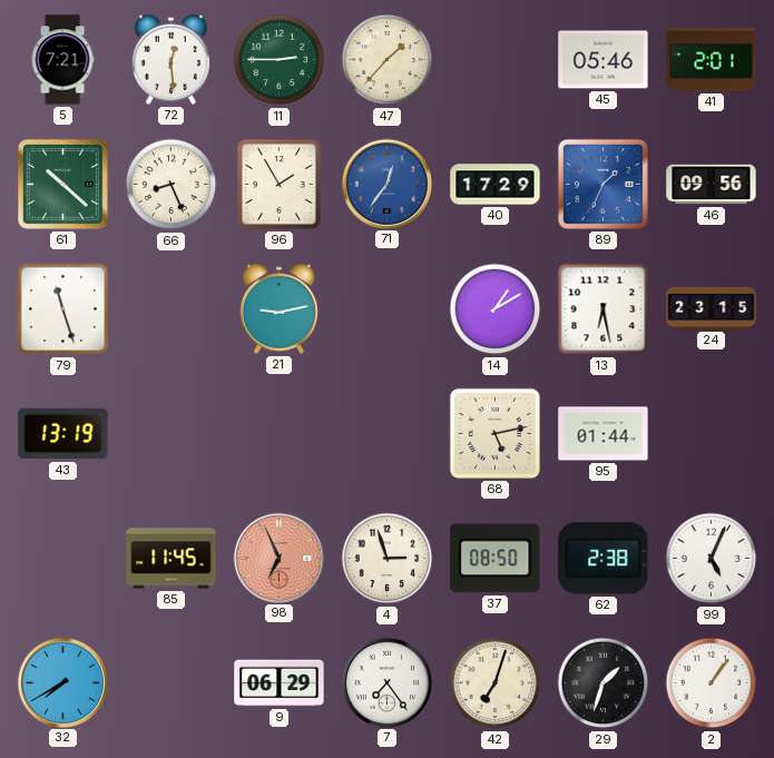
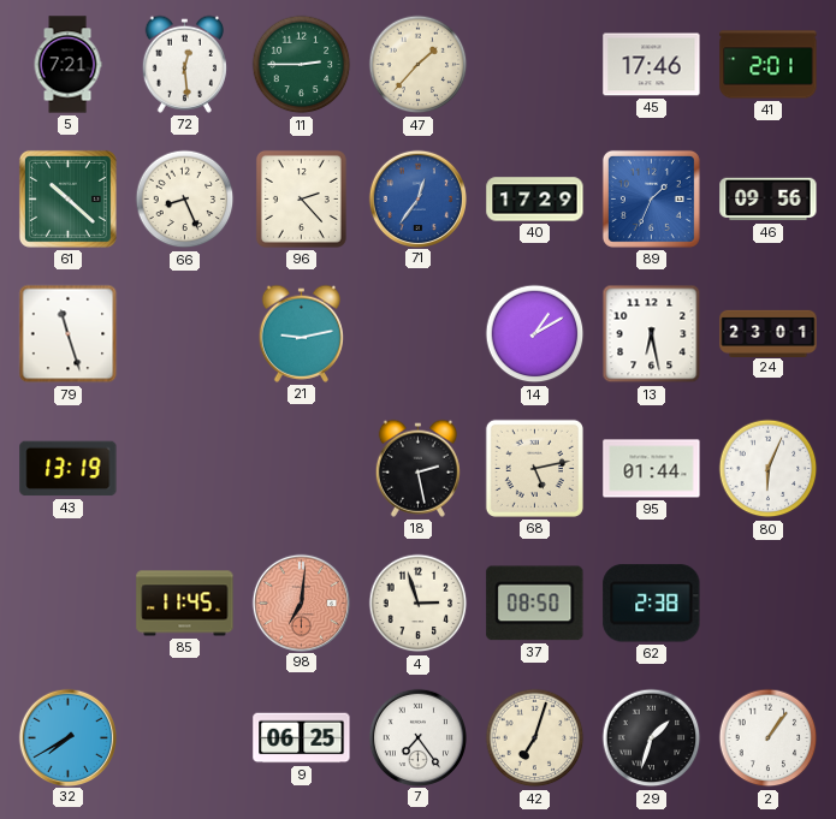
45: 05:46 -> 17:46
96: 1:55 -> 2:23
24: 23:15 -> 23:01
18: none -> 2:28
80: none -> 6:04
98: 6:56 -> 7:01
99: 5:04 -> none
9: 06:29 -> 06:25
